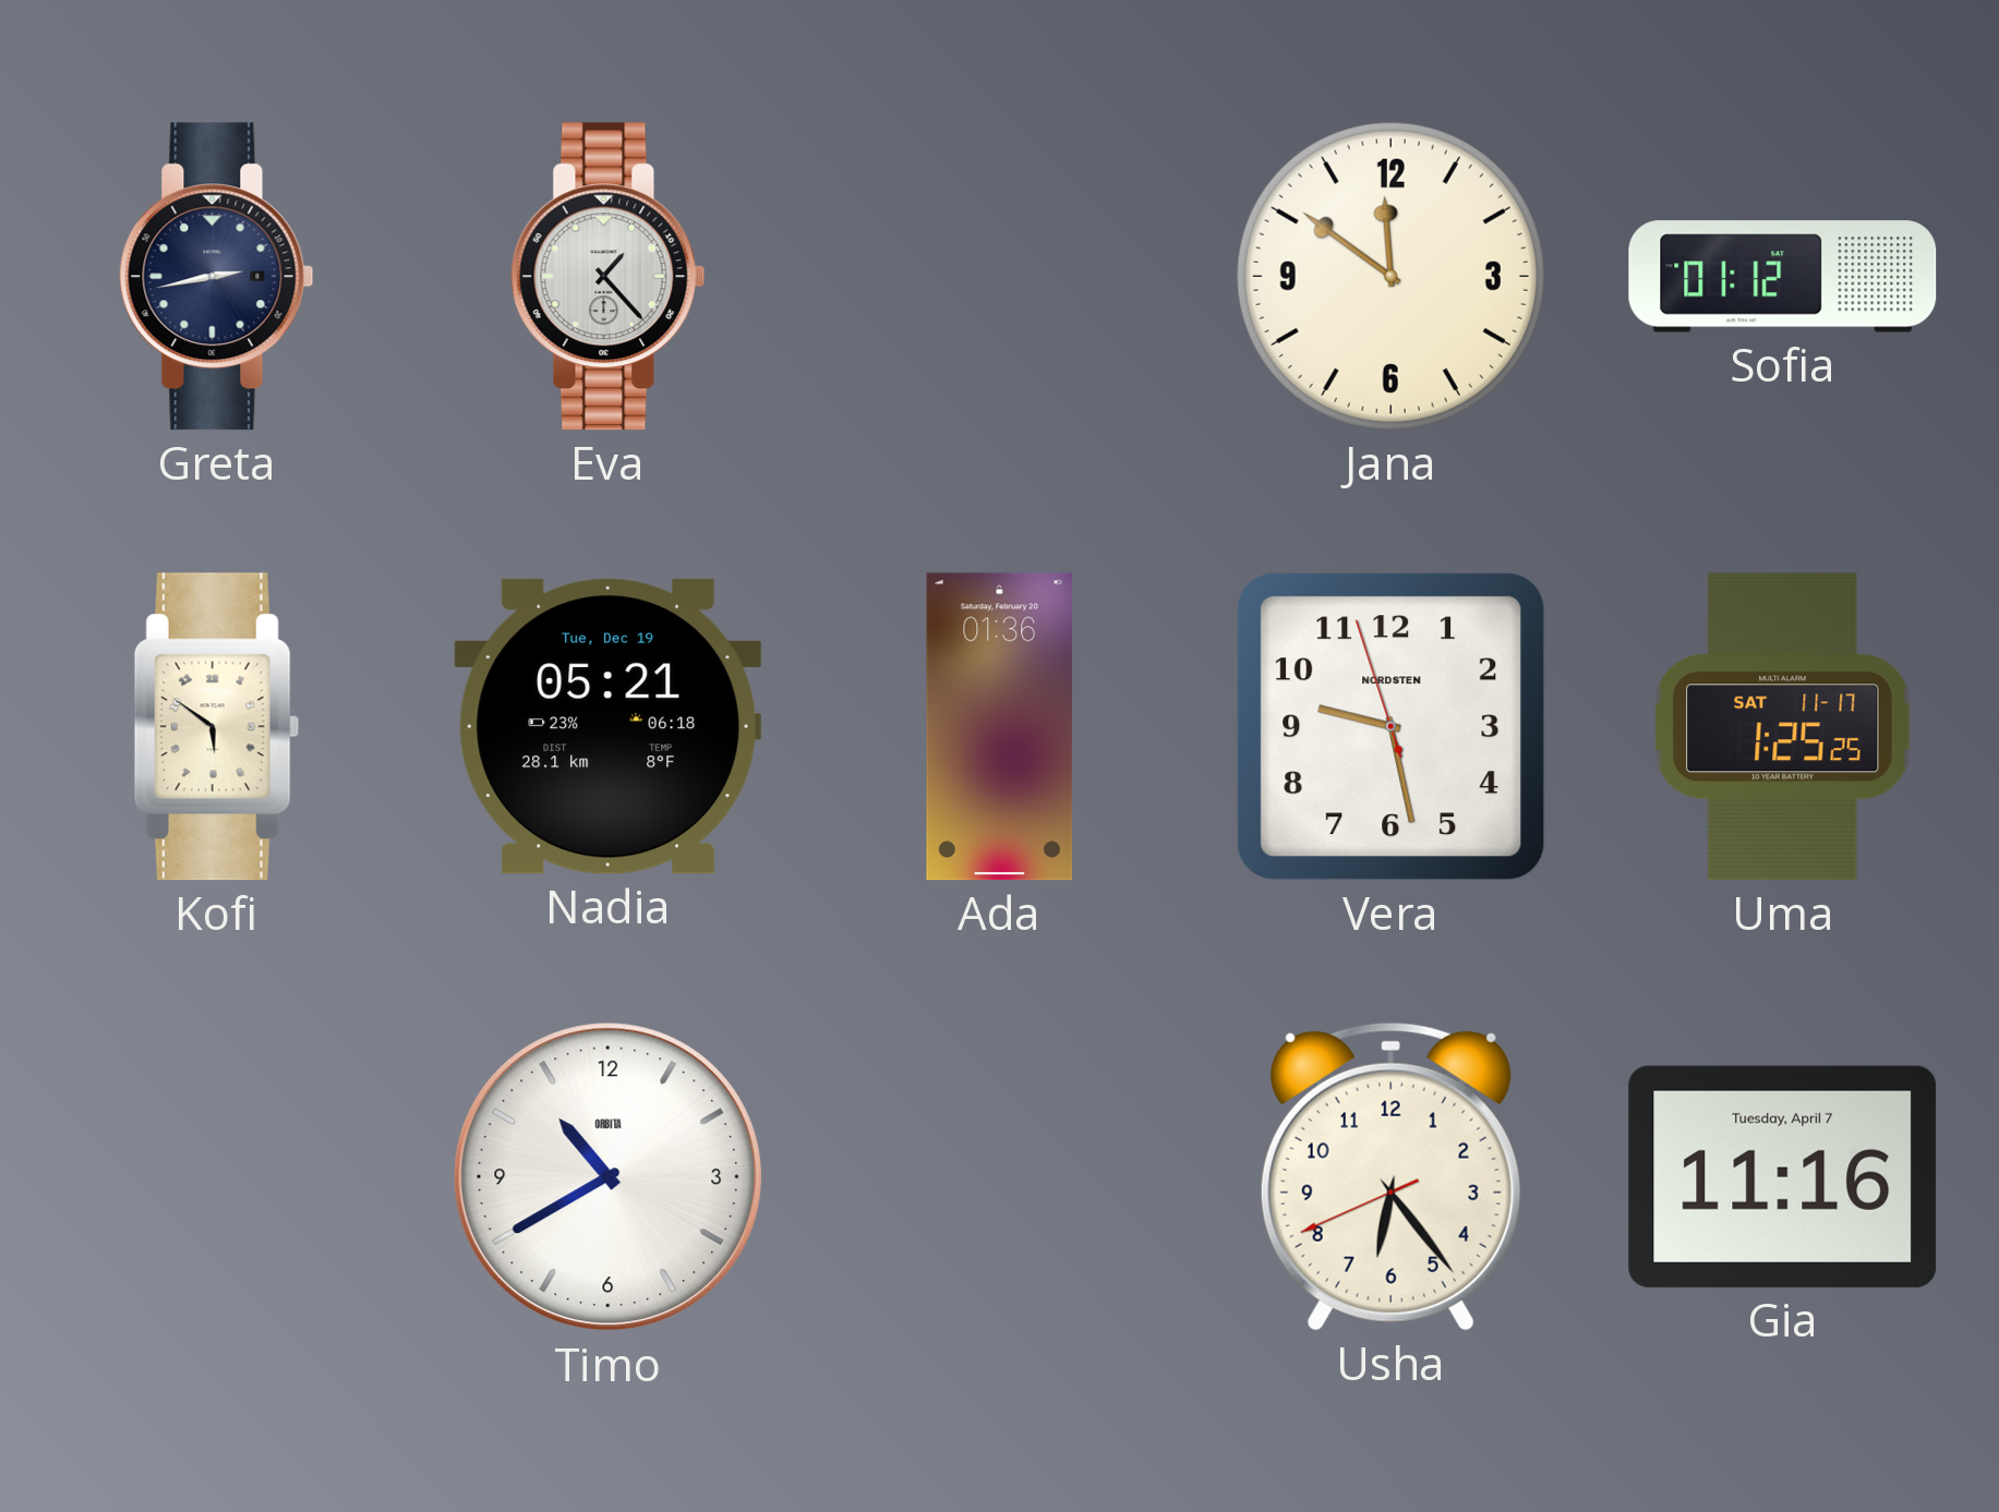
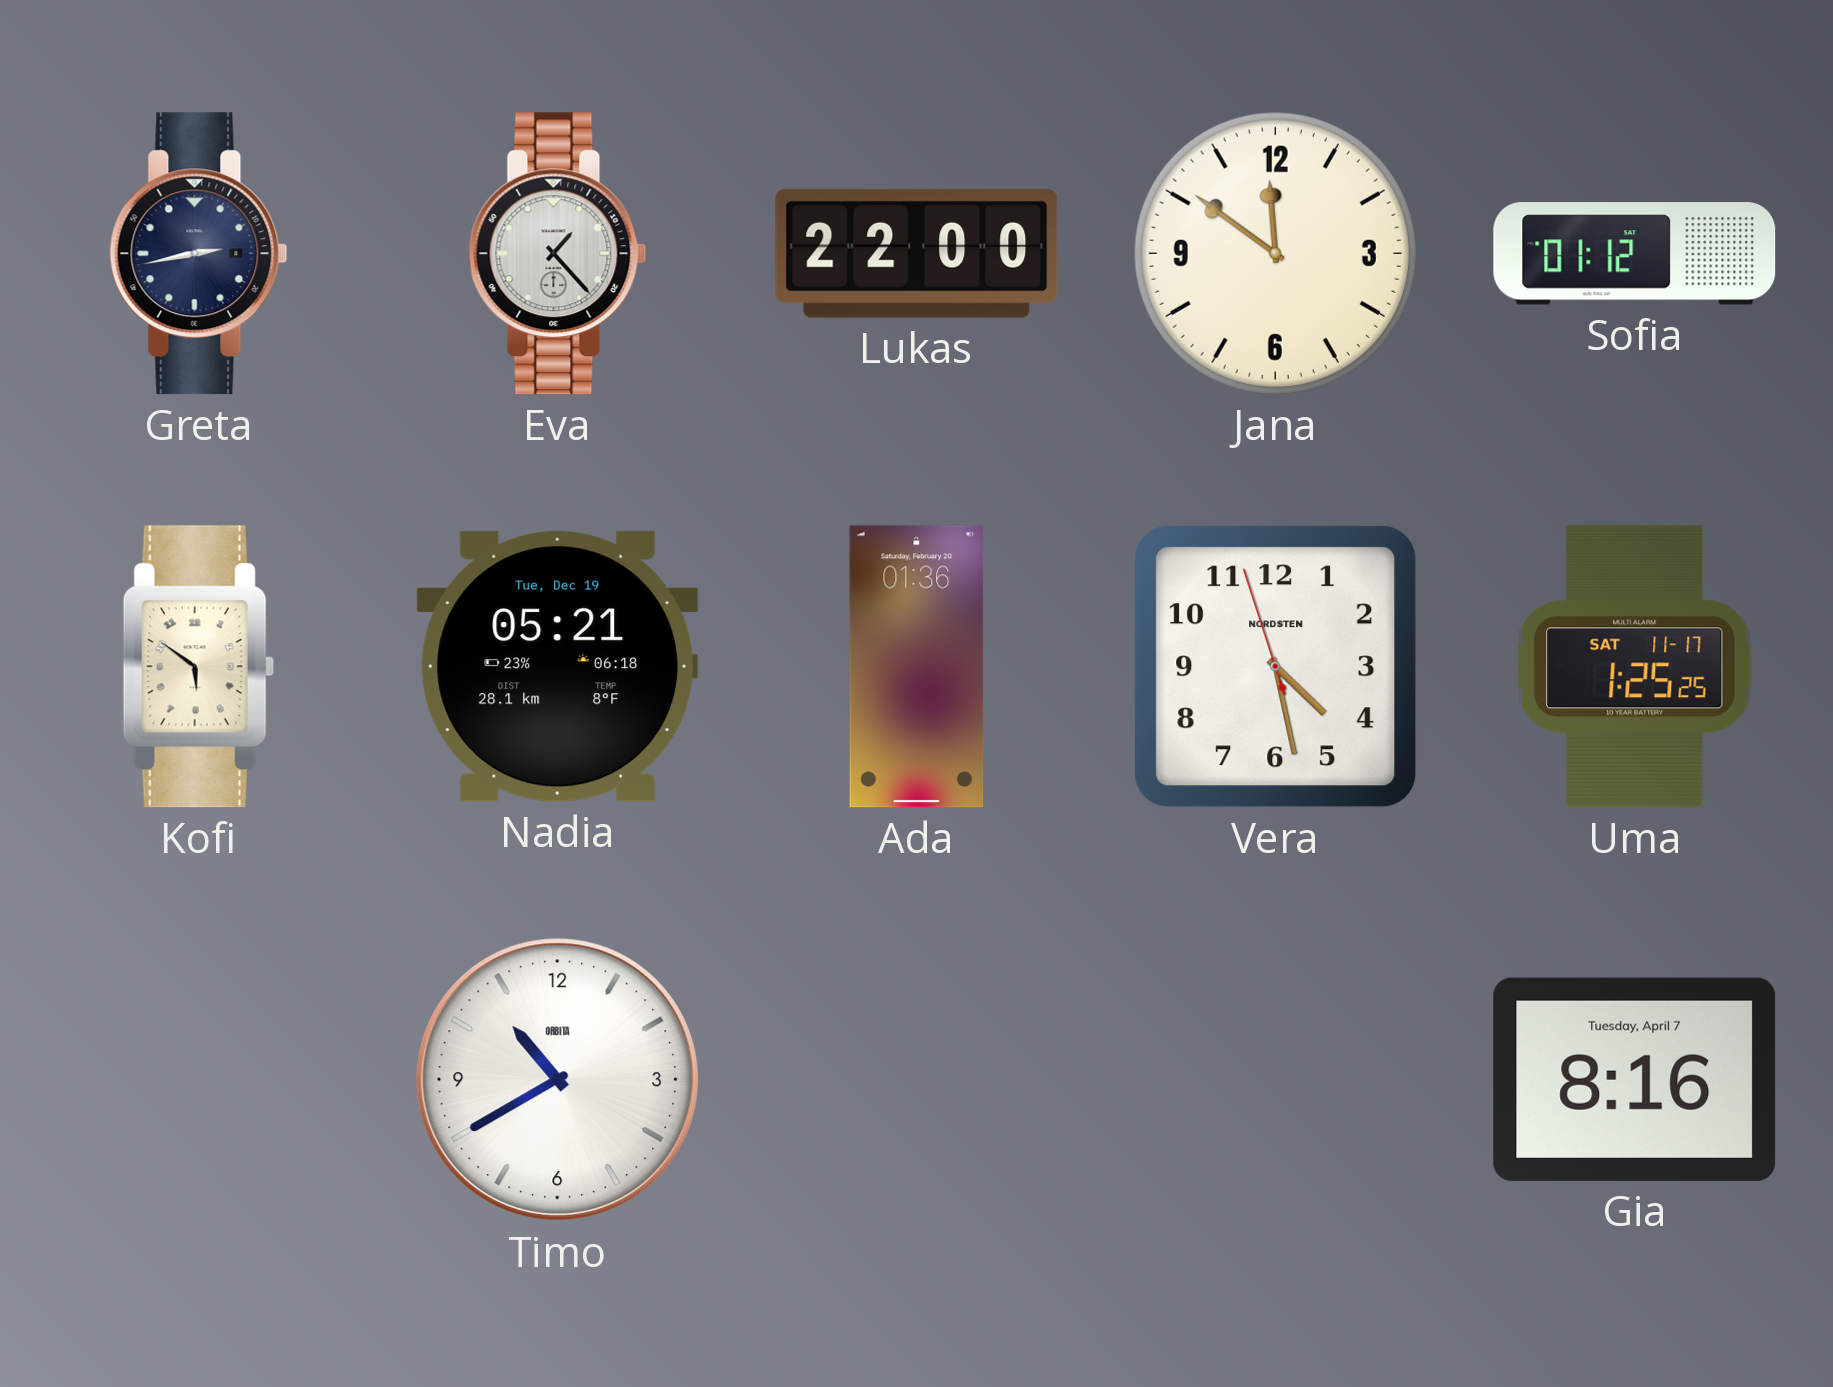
Lukas: none -> 22:00
Vera: 9:27 -> 4:27
Usha: 6:23 -> none
Gia: 11:16 -> 8:16
